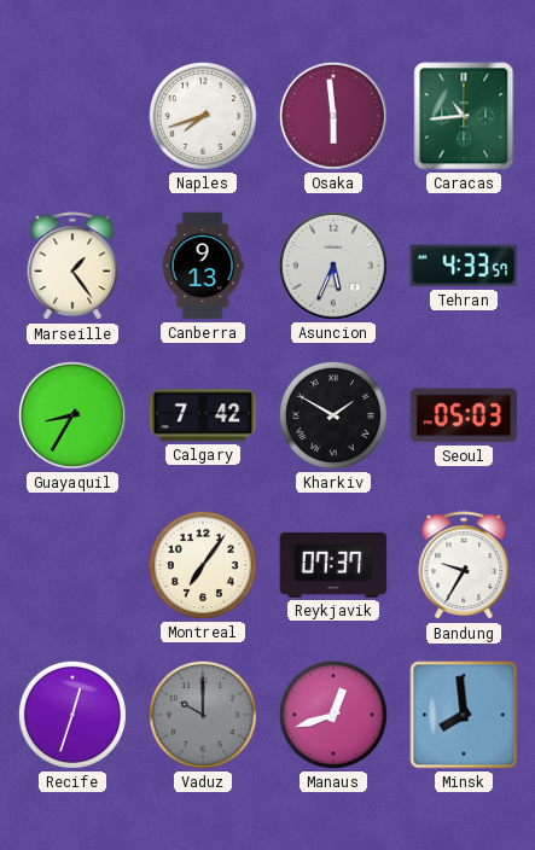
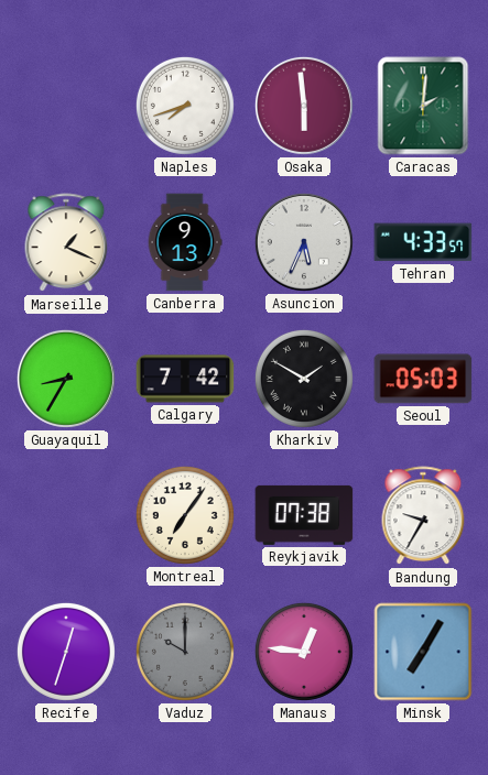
Caracas: 10:44 -> 2:01
Marseille: 1:24 -> 1:19
Reykjavik: 07:37 -> 07:38
Manaus: 12:42 -> 12:46
Minsk: 7:59 -> 7:05
